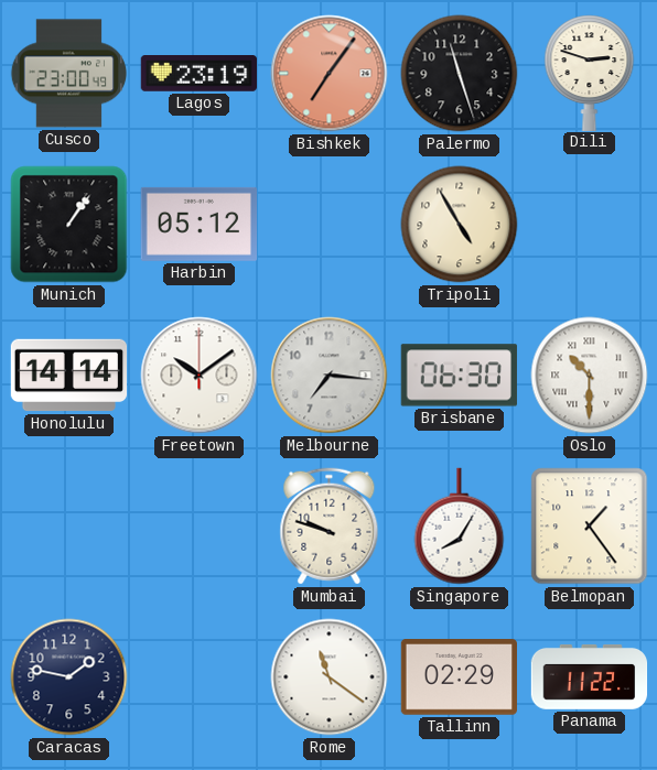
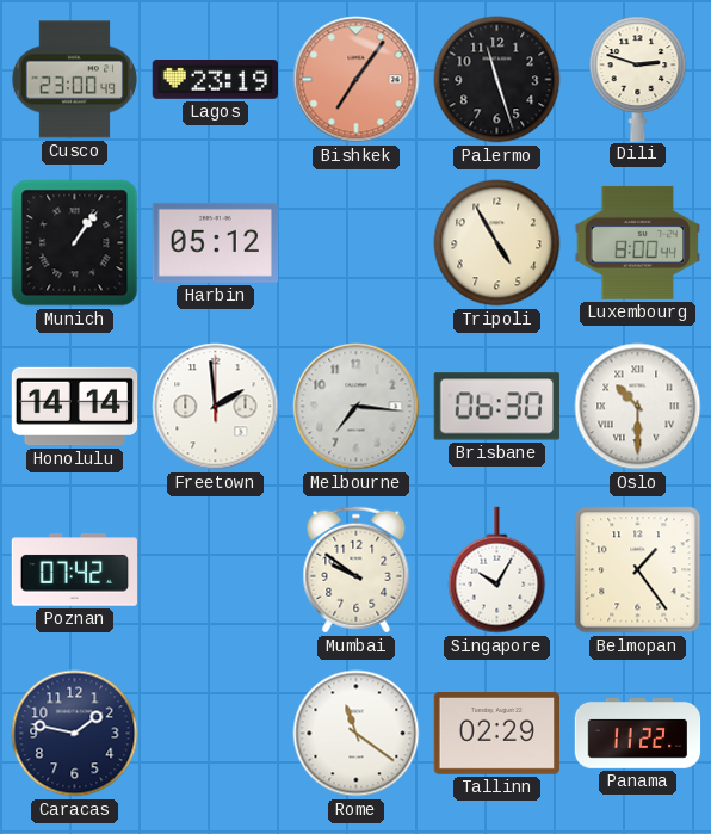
Luxembourg: none -> 8:00
Freetown: 10:09 -> 1:59
Poznan: none -> 07:42
Mumbai: 9:48 -> 9:51
Singapore: 8:05 -> 10:05
